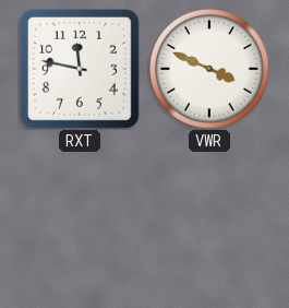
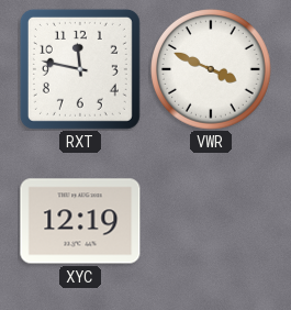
XYC: none -> 12:19
